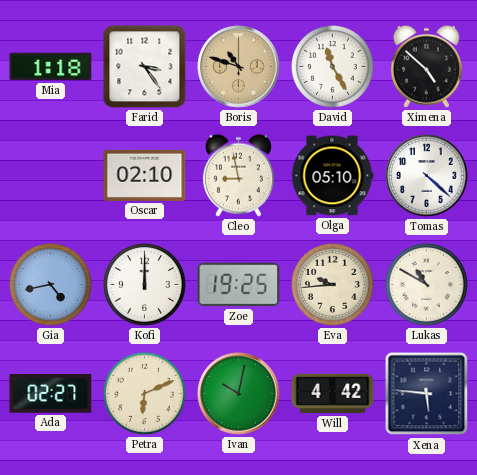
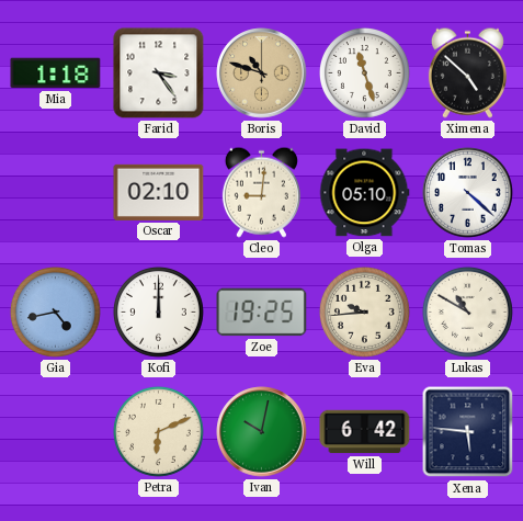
David: 11:25 -> 11:27
Cleo: 8:58 -> 9:01
Ada: 02:27 -> none
Will: 4:42 -> 6:42
